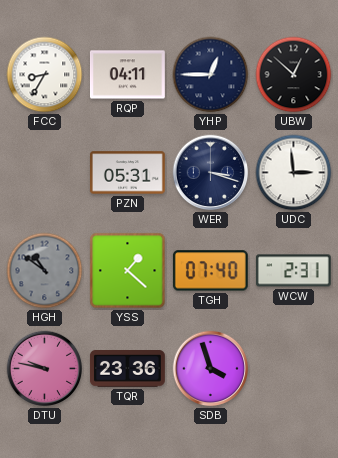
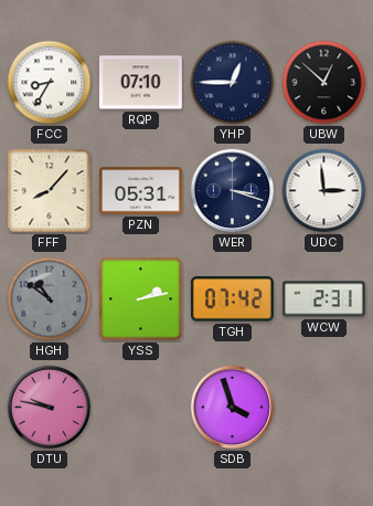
RQP: 04:11 -> 07:10
FFF: none -> 8:07
YSS: 1:22 -> 2:13
TGH: 07:40 -> 07:42
TQR: 23:36 -> none
